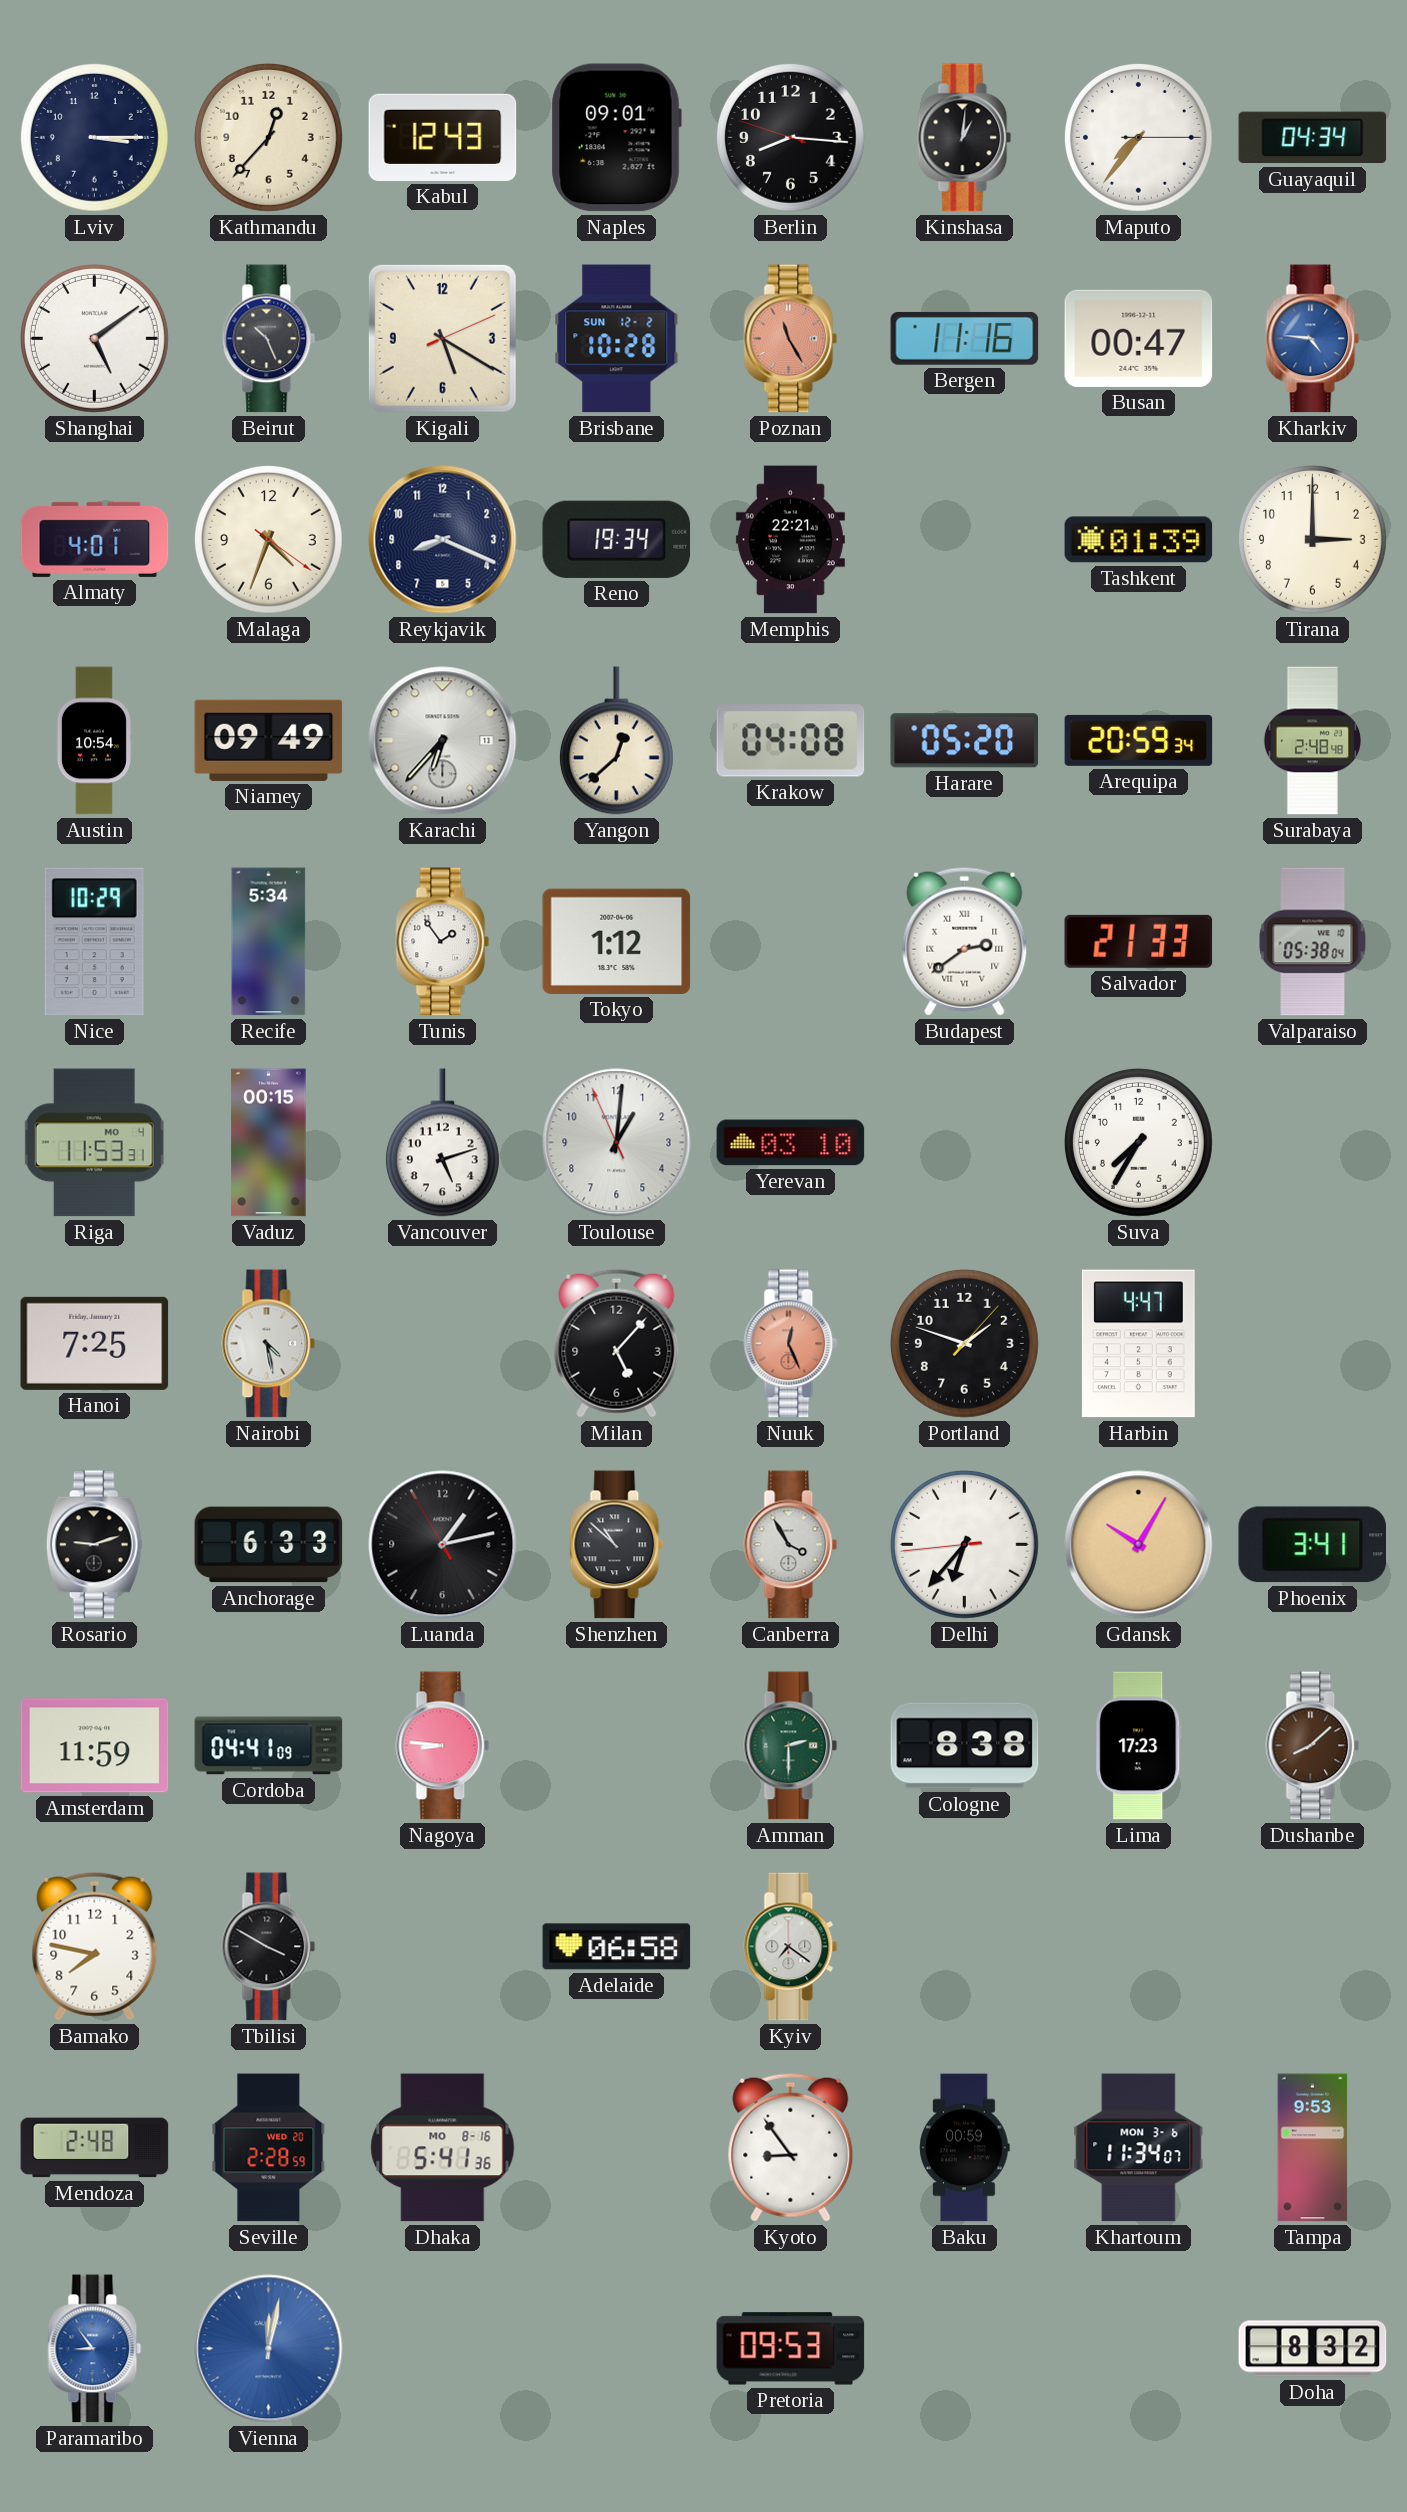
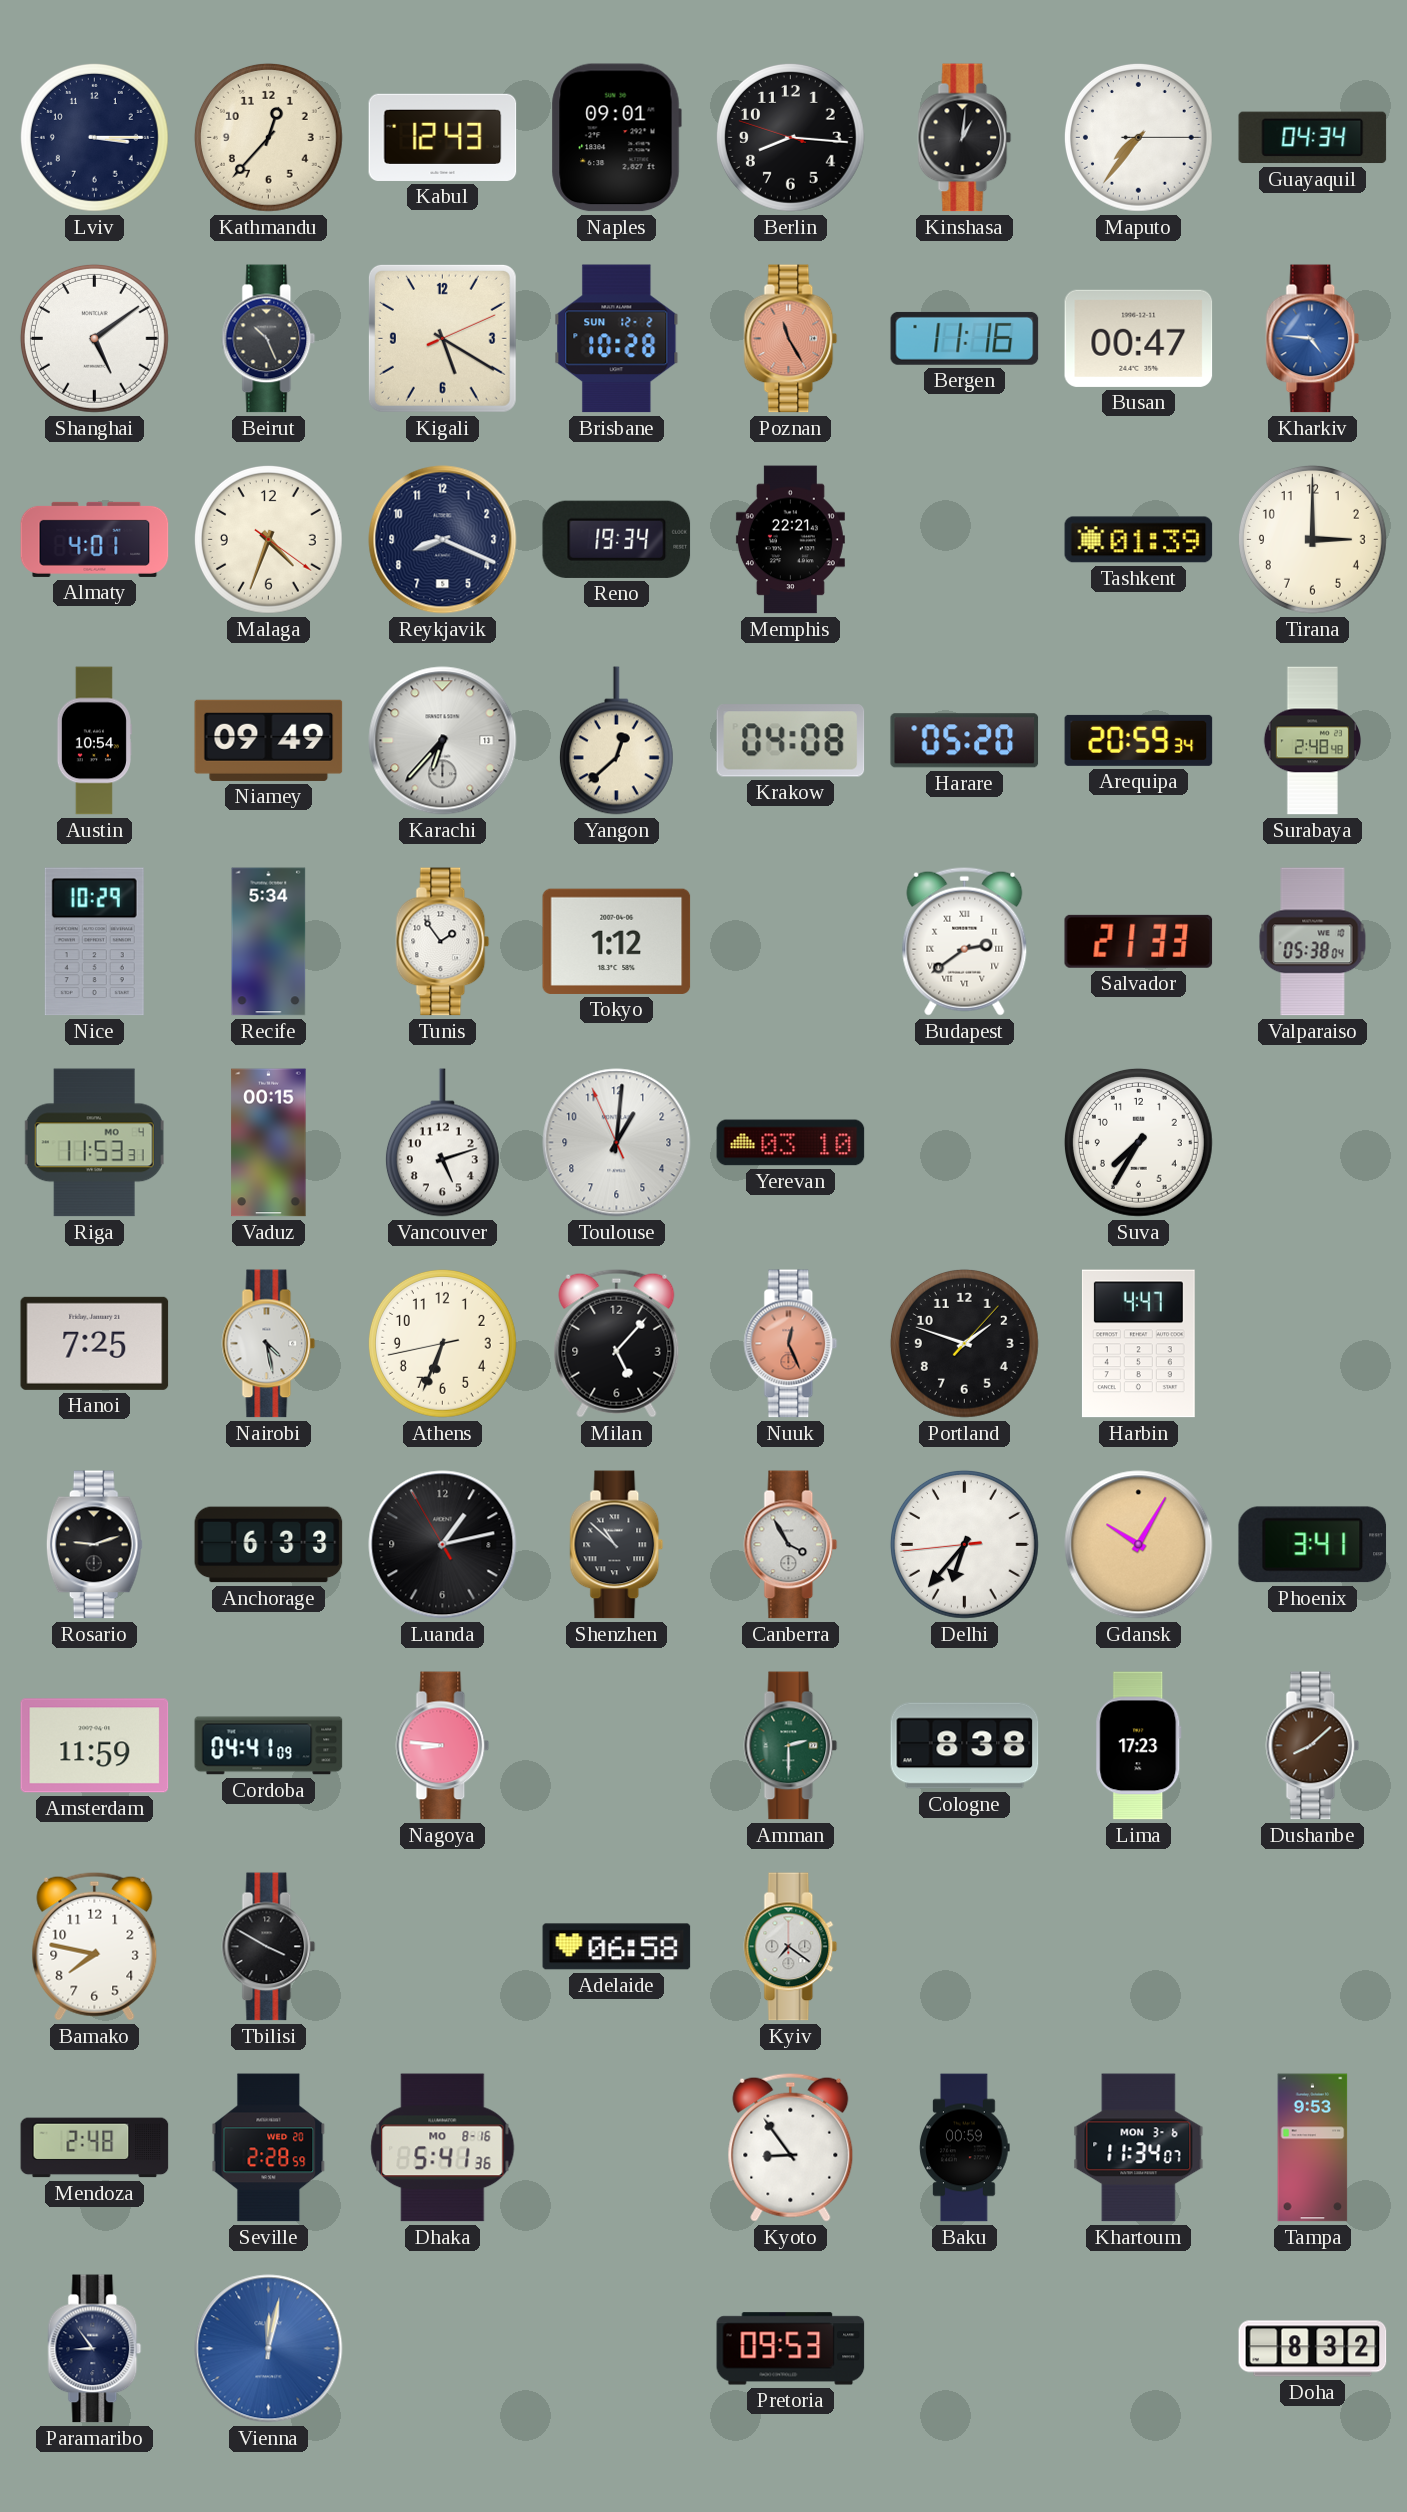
Athens: none -> 6:33
Paramaribo dial: blue -> navy
